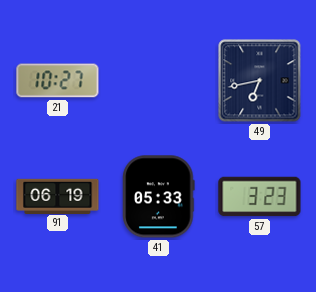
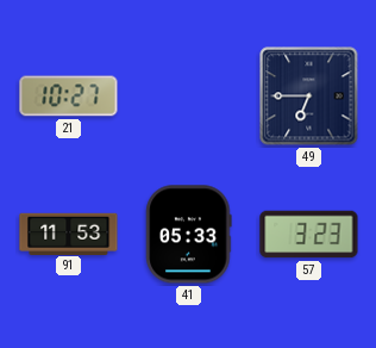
49: 6:43 -> 6:45
91: 06:19 -> 11:53
